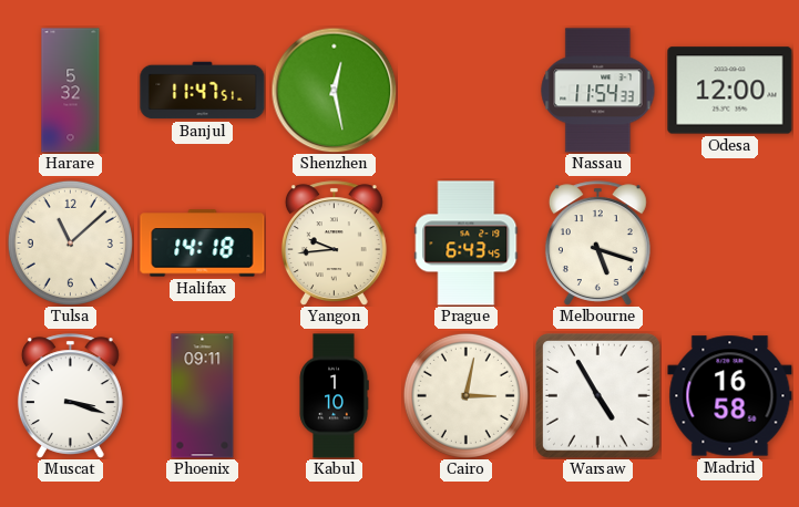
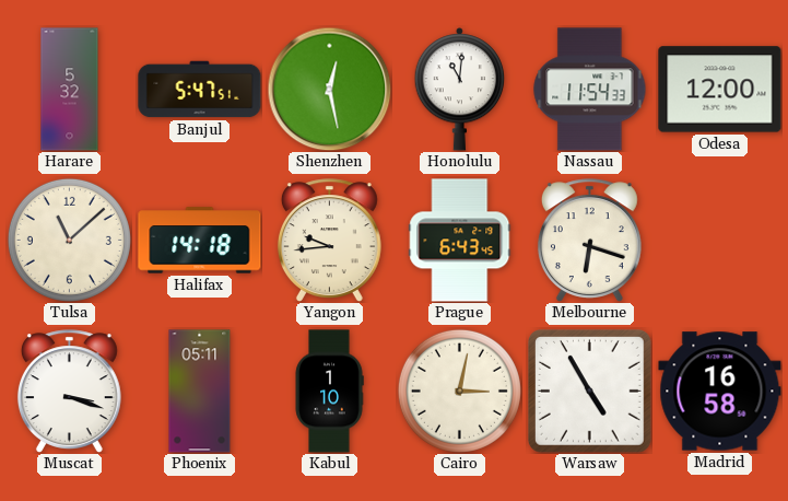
Banjul: 11:47 -> 5:47
Honolulu: none -> 11:01
Melbourne: 5:18 -> 6:18
Phoenix: 09:11 -> 05:11
